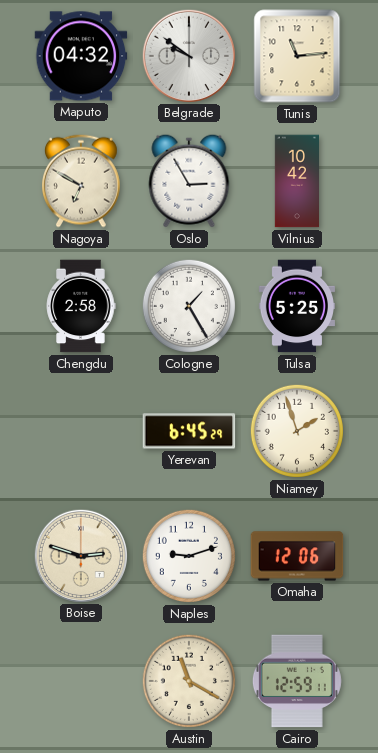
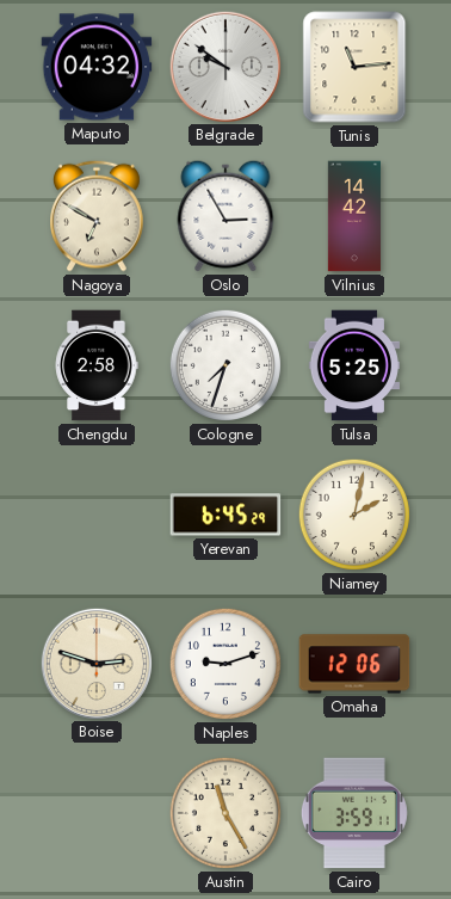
Vilnius: 10:42 -> 14:42
Cologne: 1:25 -> 7:33
Niamey: 1:57 -> 2:02
Austin: 11:20 -> 11:25
Cairo: 12:59 -> 3:59
